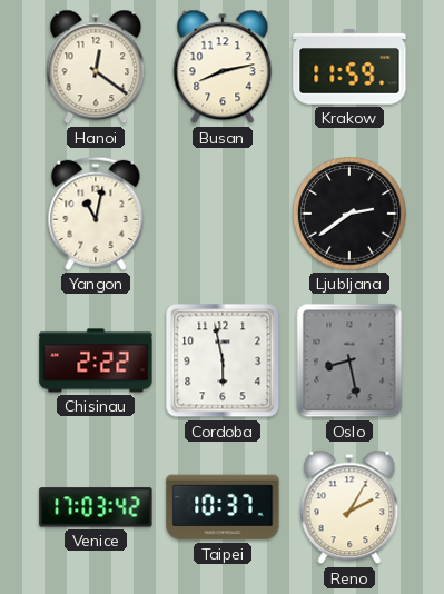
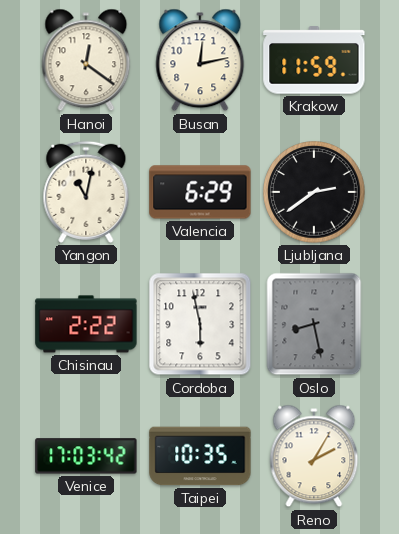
Busan: 8:13 -> 12:13
Valencia: none -> 6:29
Taipei: 10:37 -> 10:35
